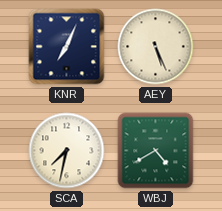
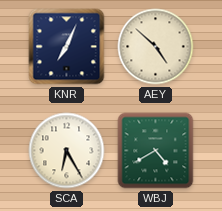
AEY: 5:26 -> 4:52
SCA: 7:32 -> 6:25
